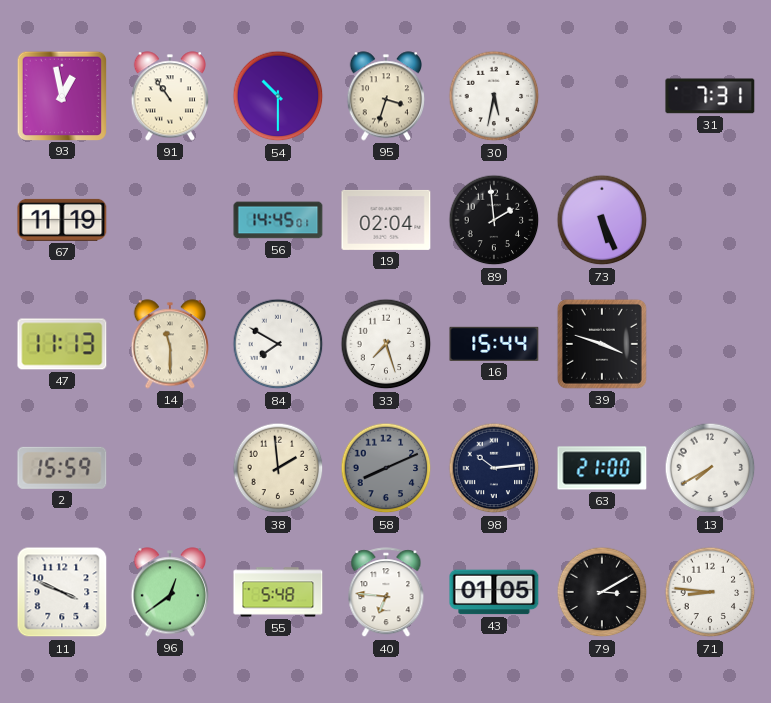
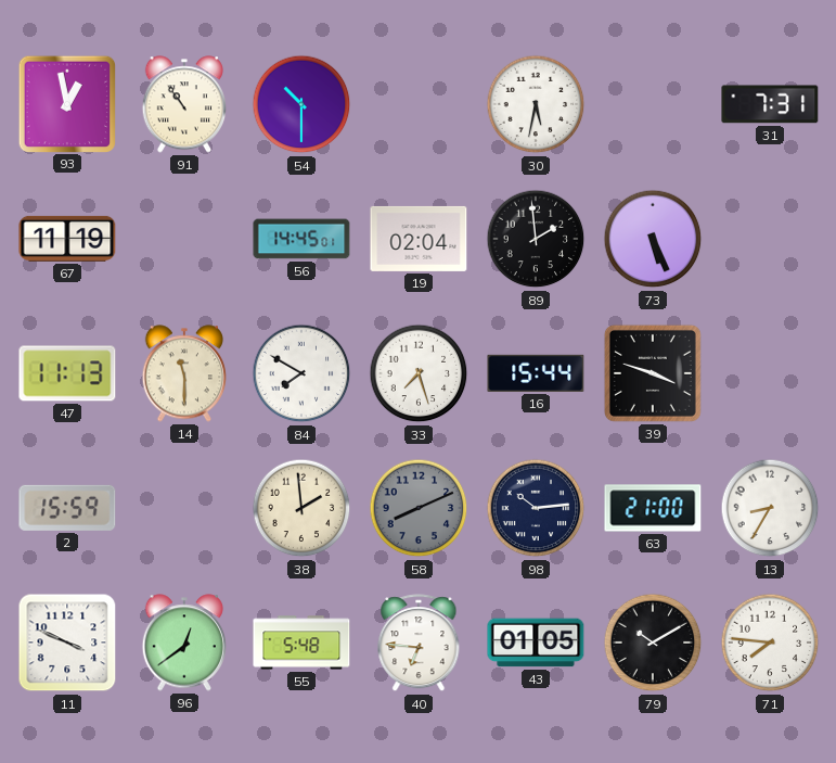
95: 3:33 -> none
13: 7:40 -> 8:35
79: 3:10 -> 10:10
71: 8:46 -> 7:46
